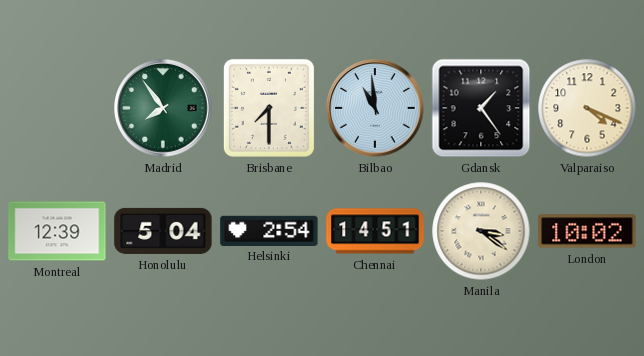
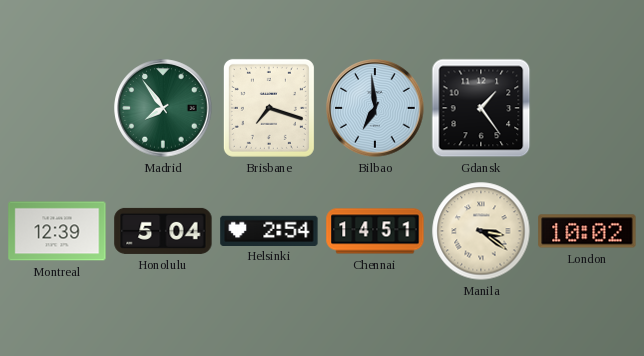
Brisbane: 7:30 -> 7:18
Bilbao: 10:59 -> 6:59
Valparaiso: 4:19 -> none
